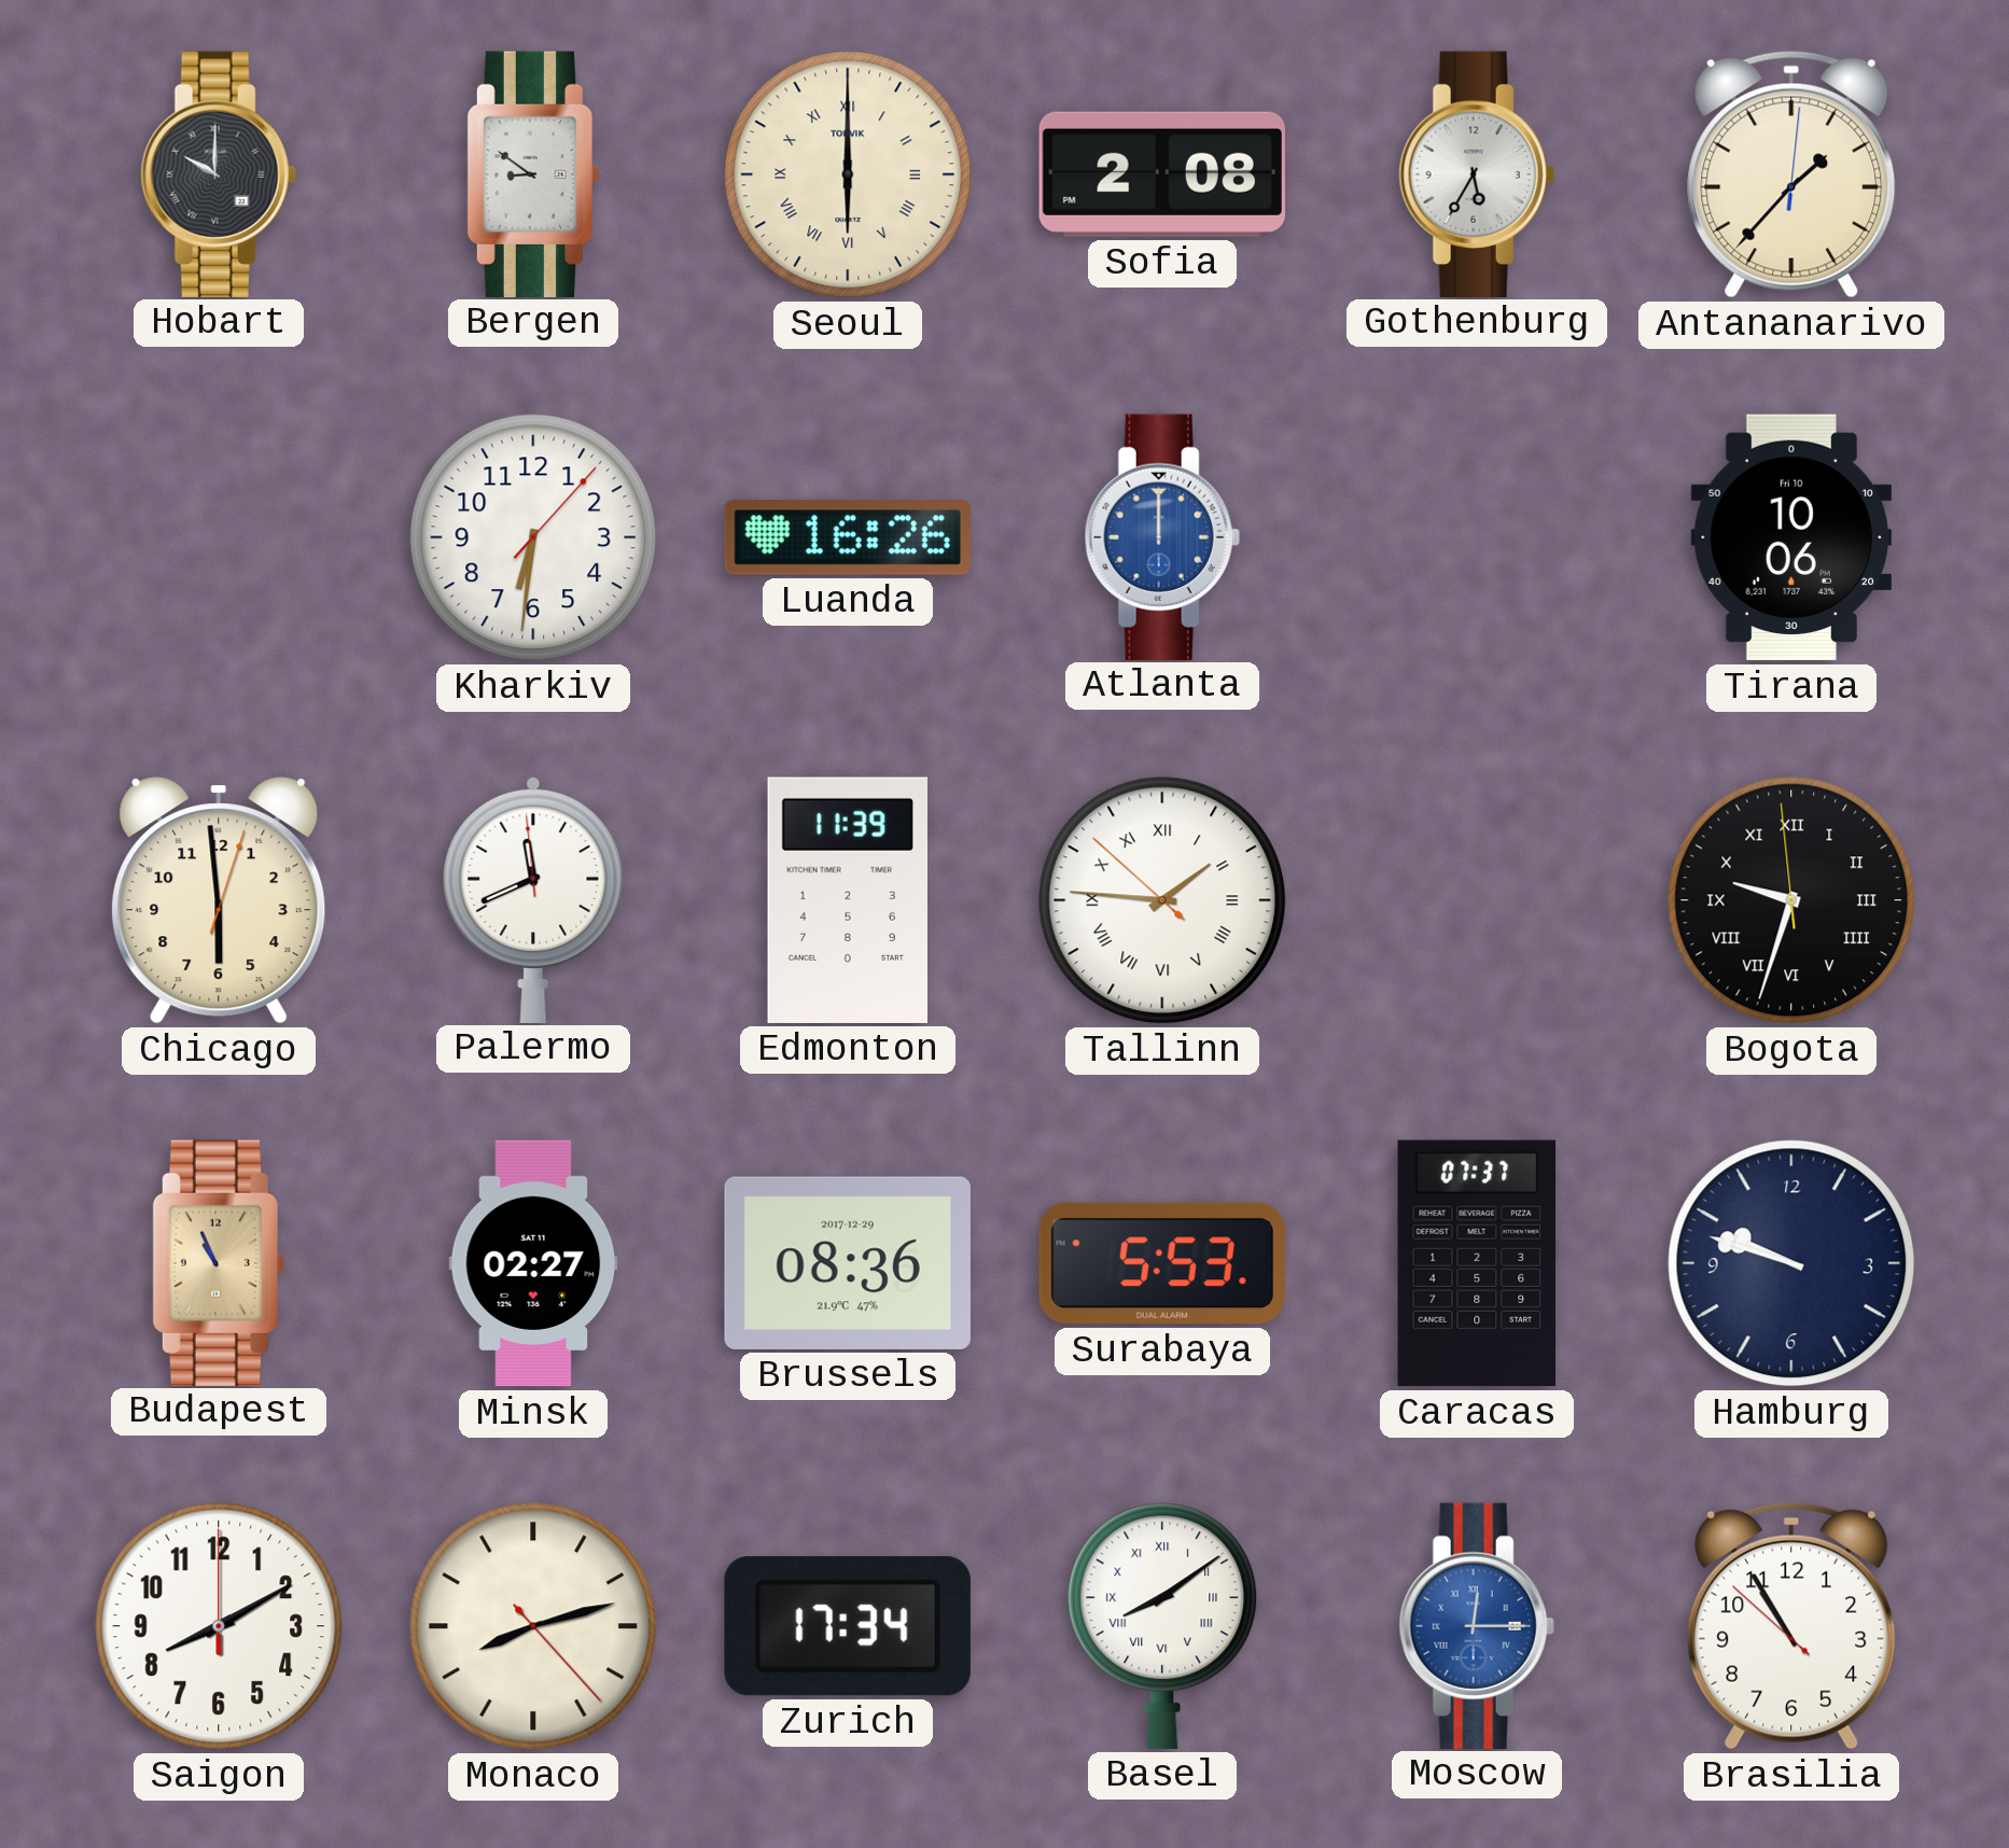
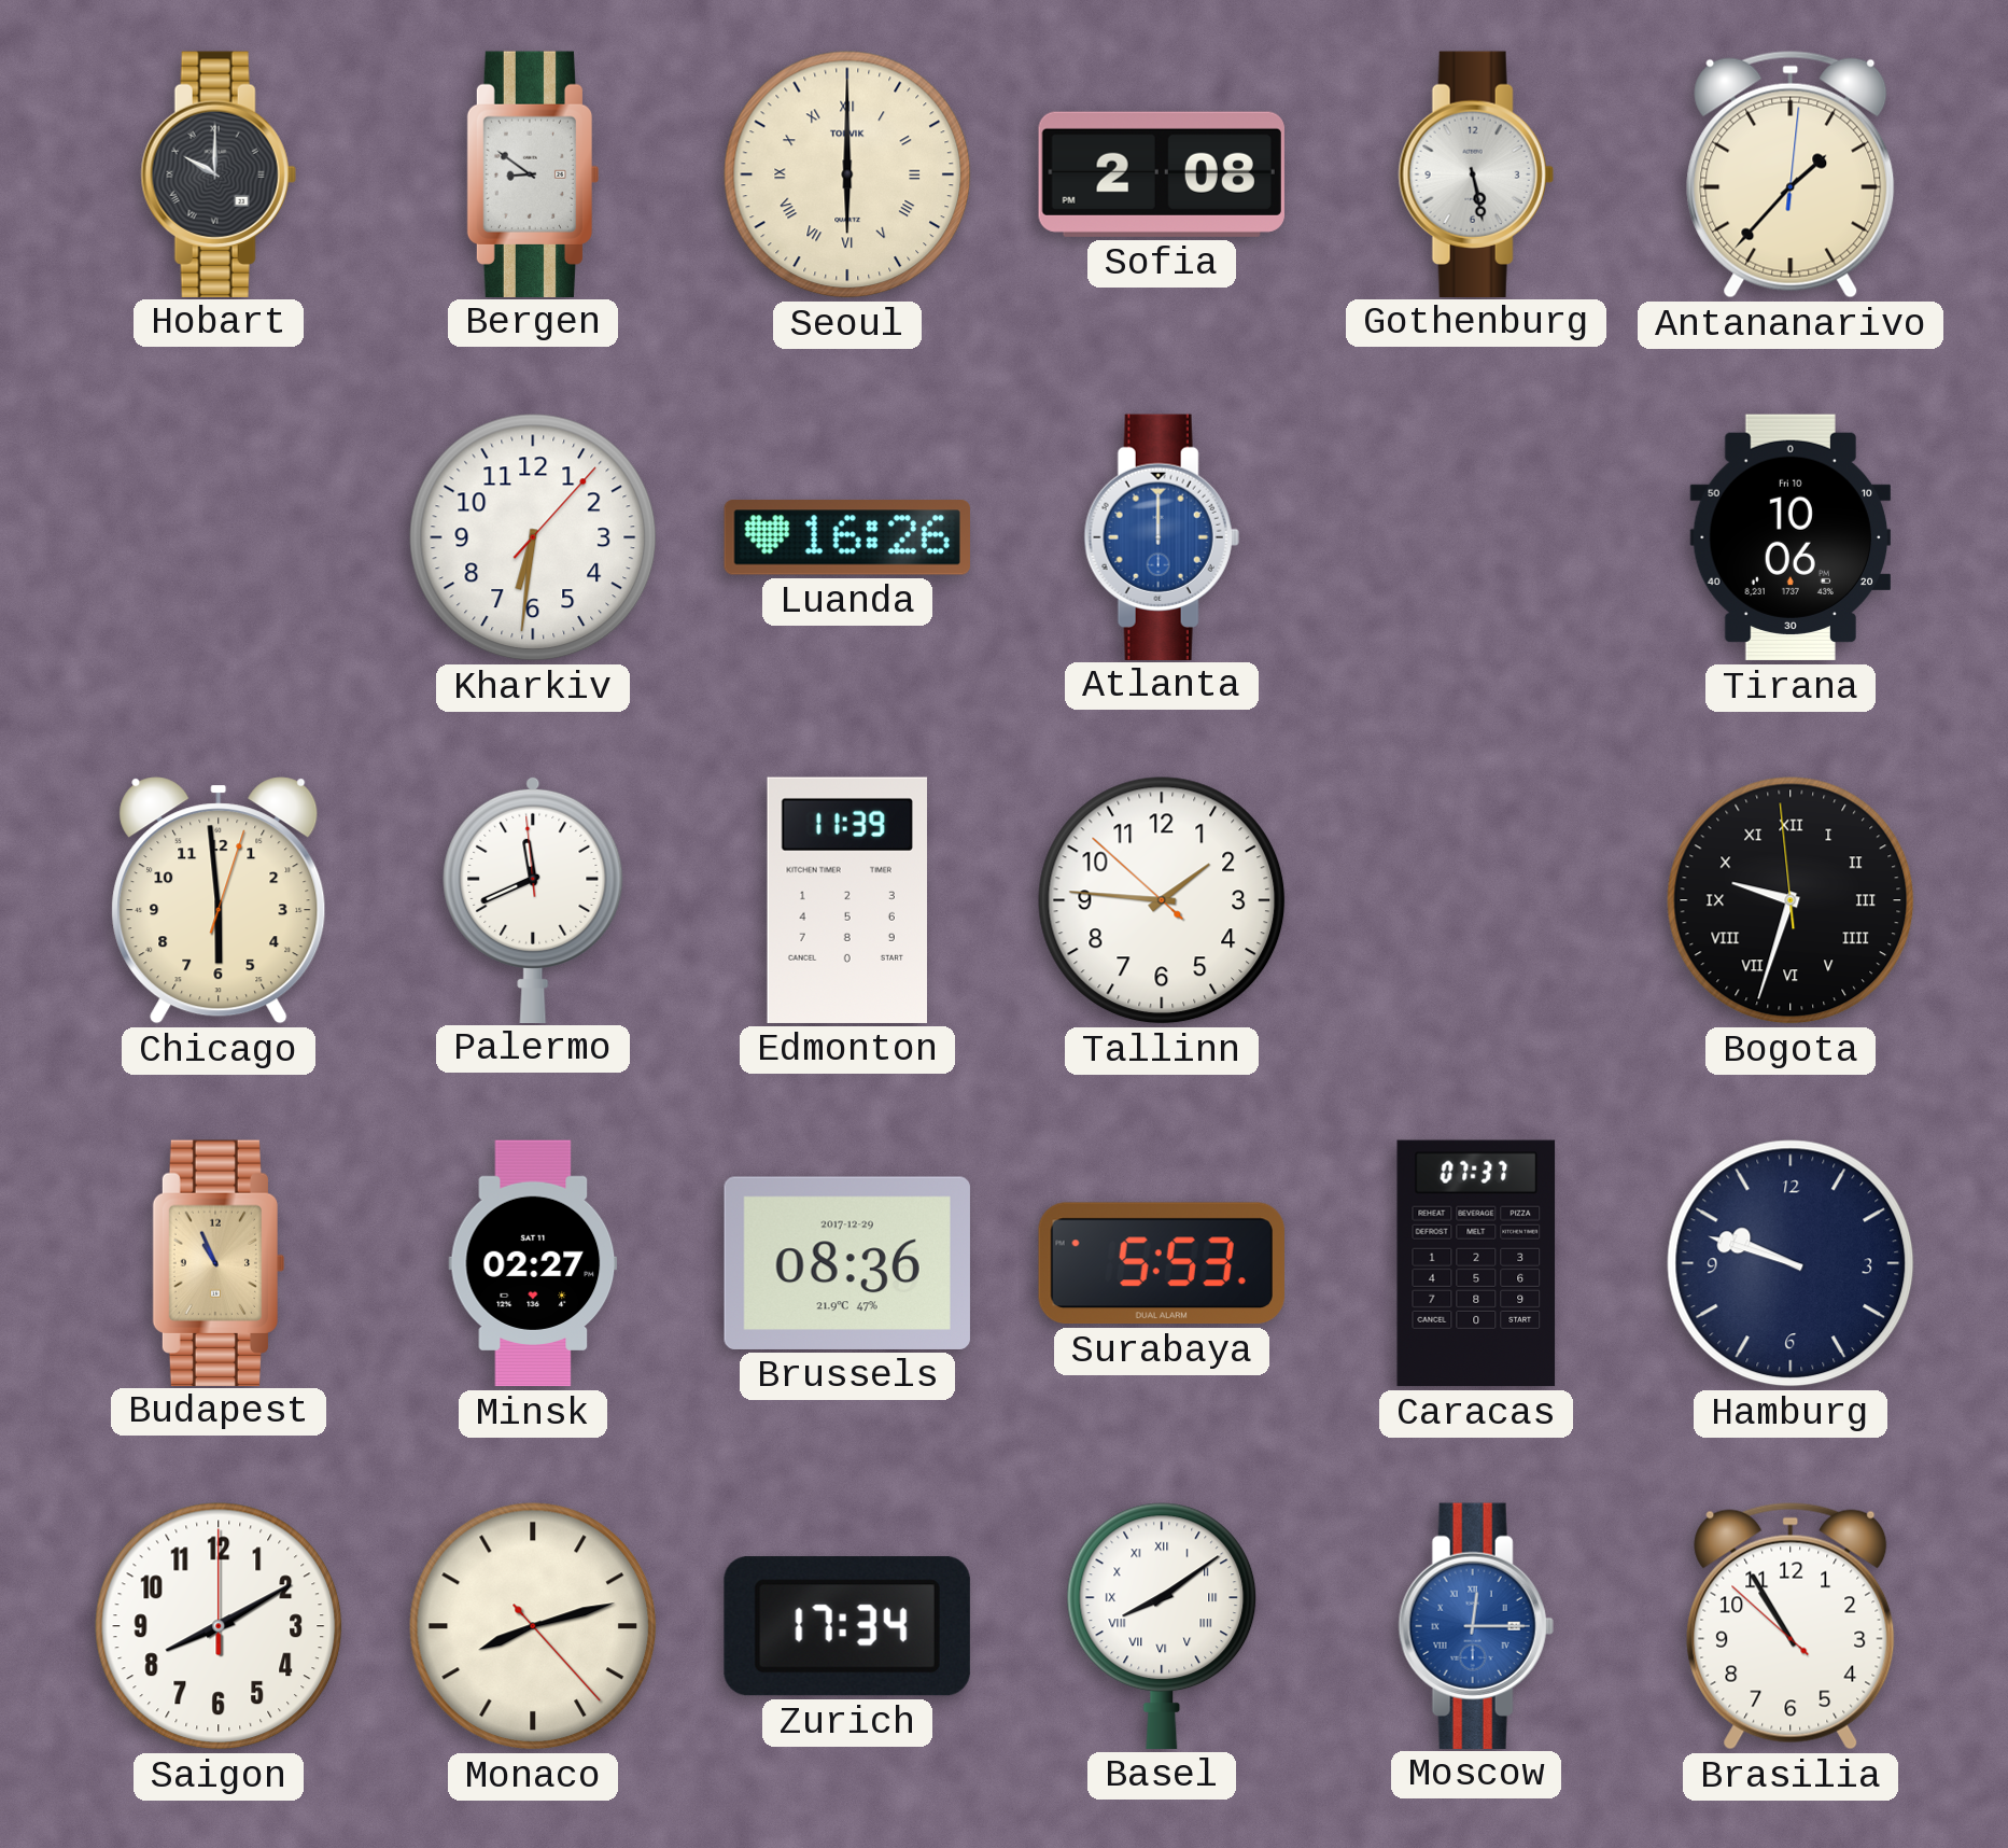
Gothenburg: 5:35 -> 5:28
Tallinn numerals: Roman -> Arabic
